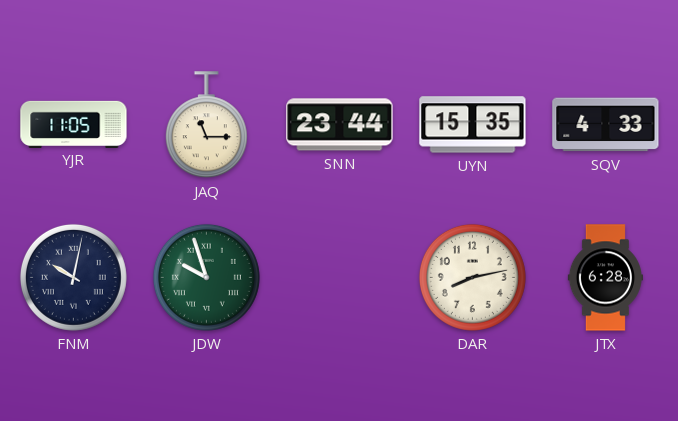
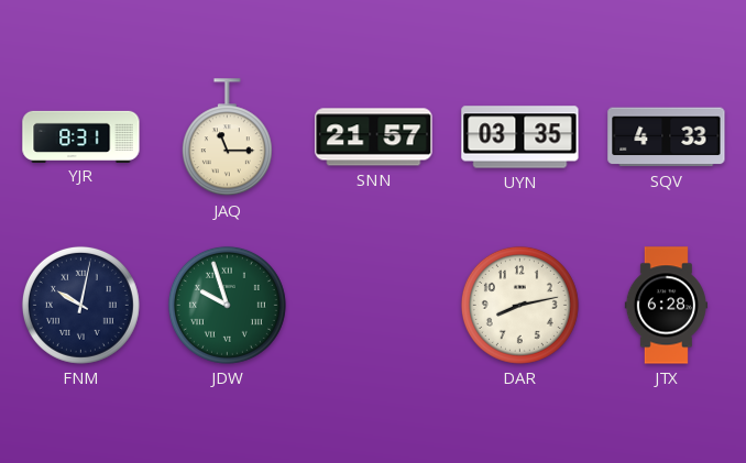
YJR: 11:05 -> 8:31
SNN: 23:44 -> 21:57
UYN: 15:35 -> 03:35
